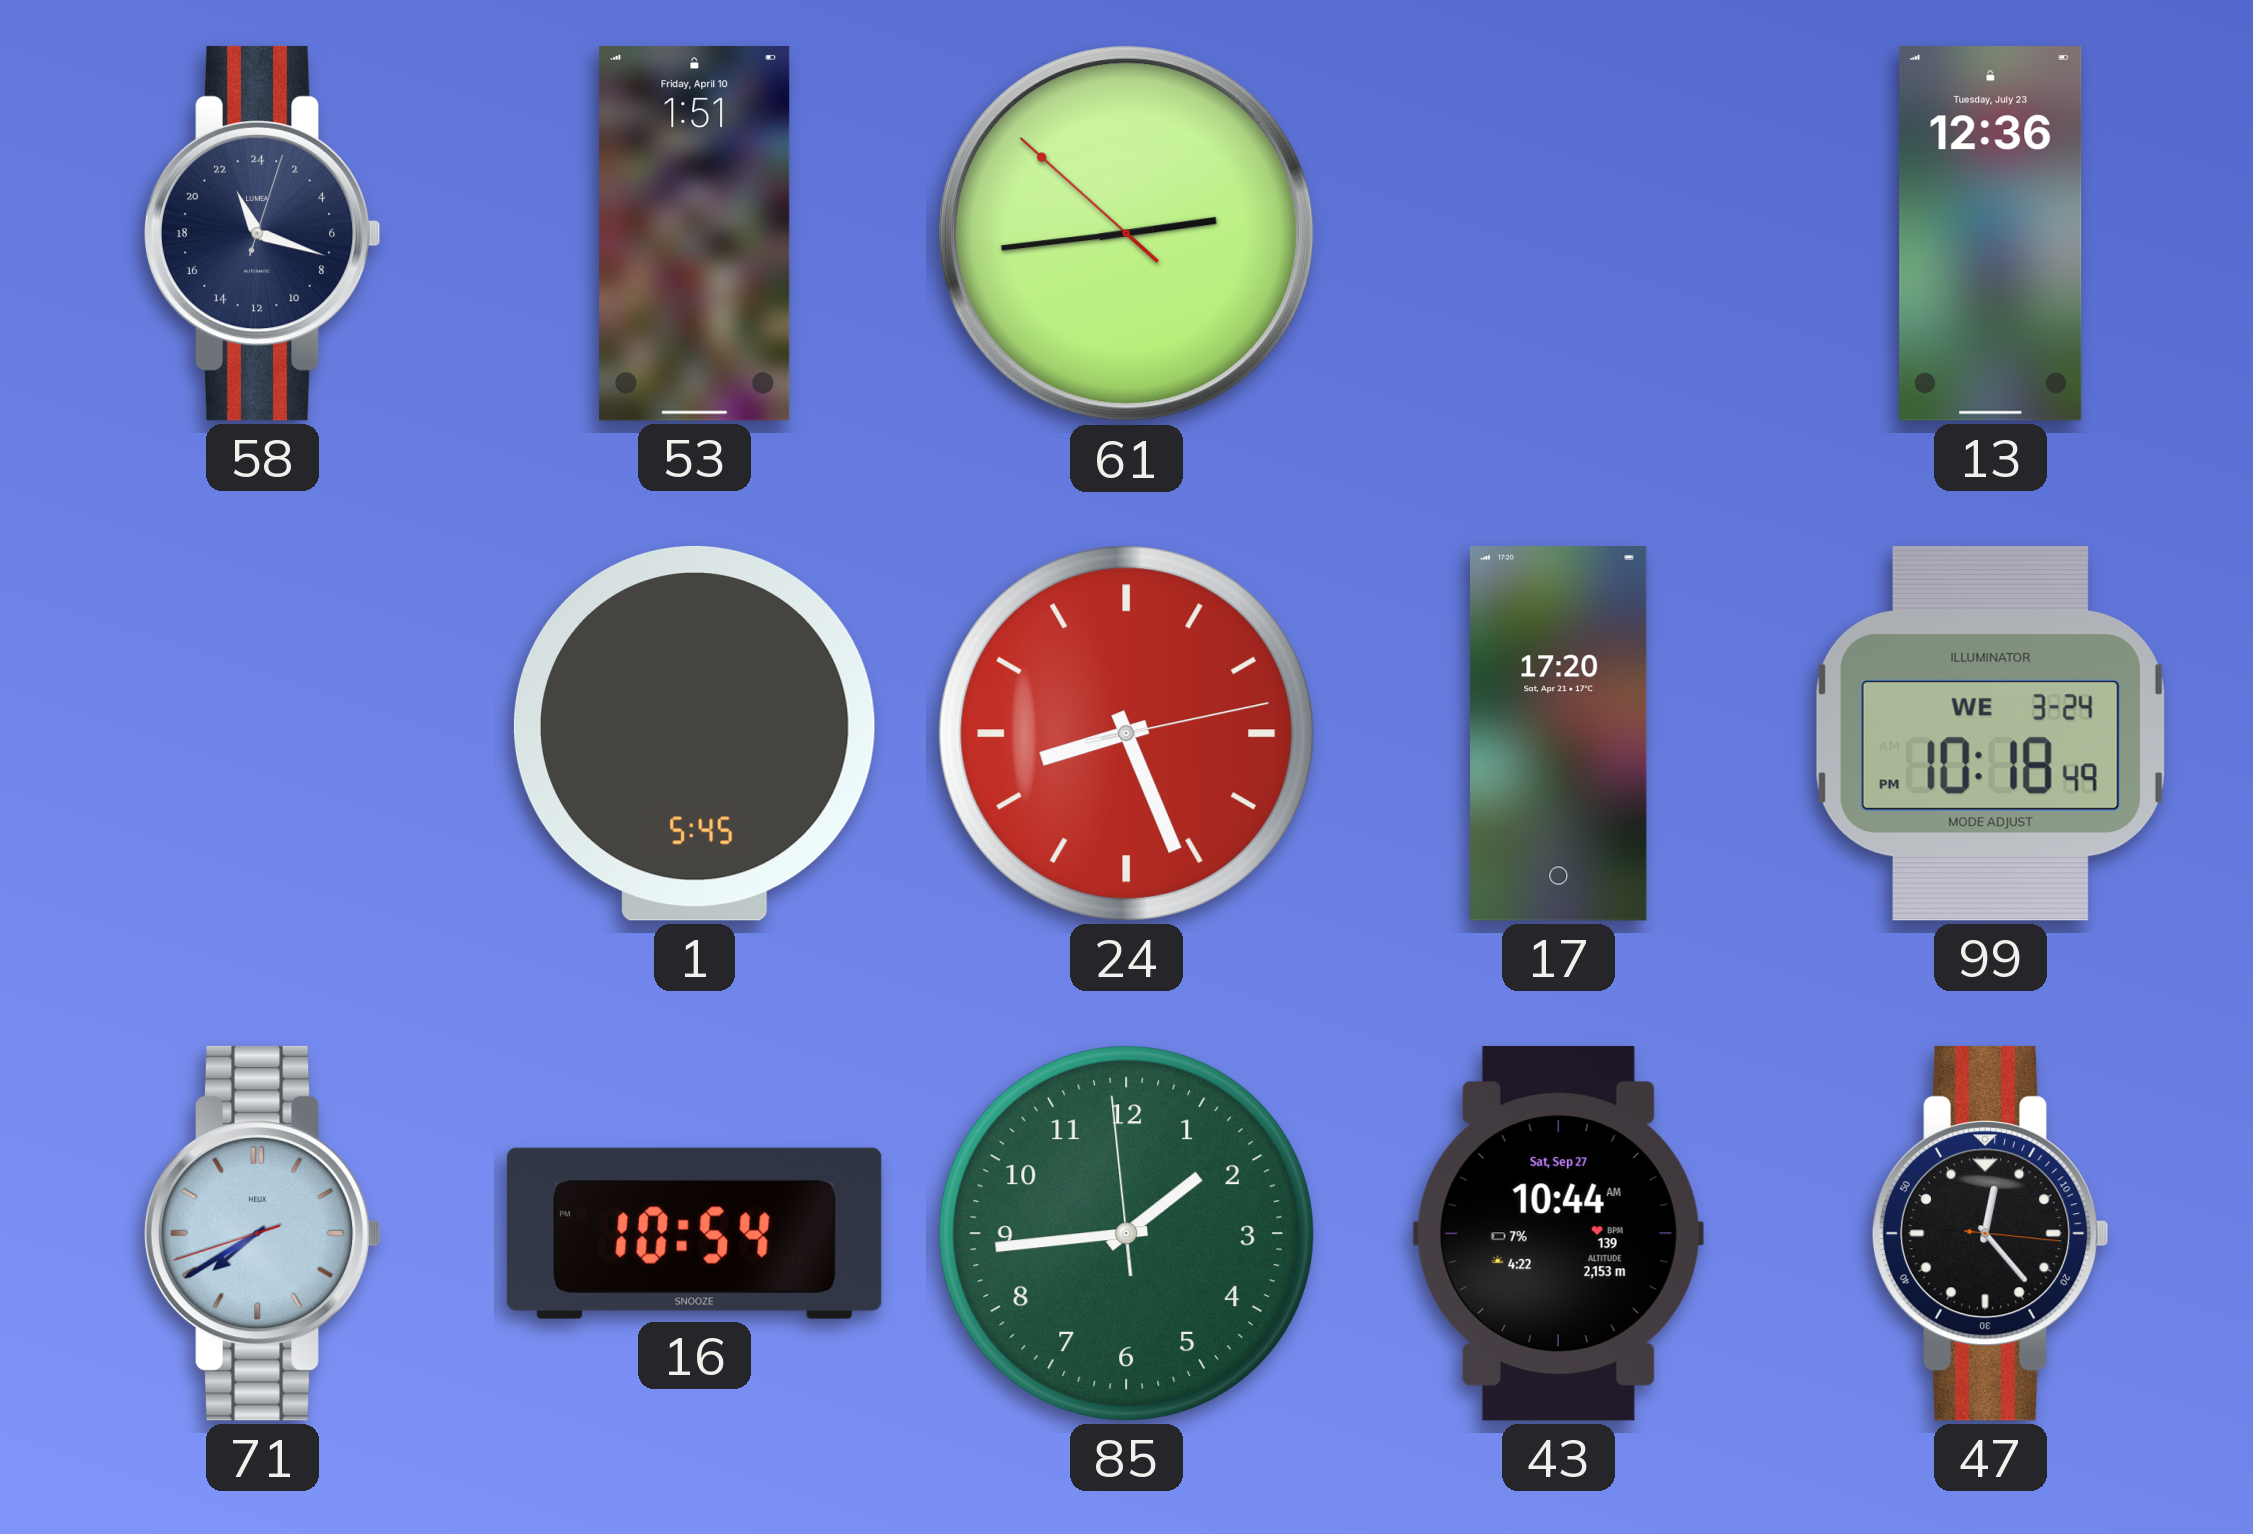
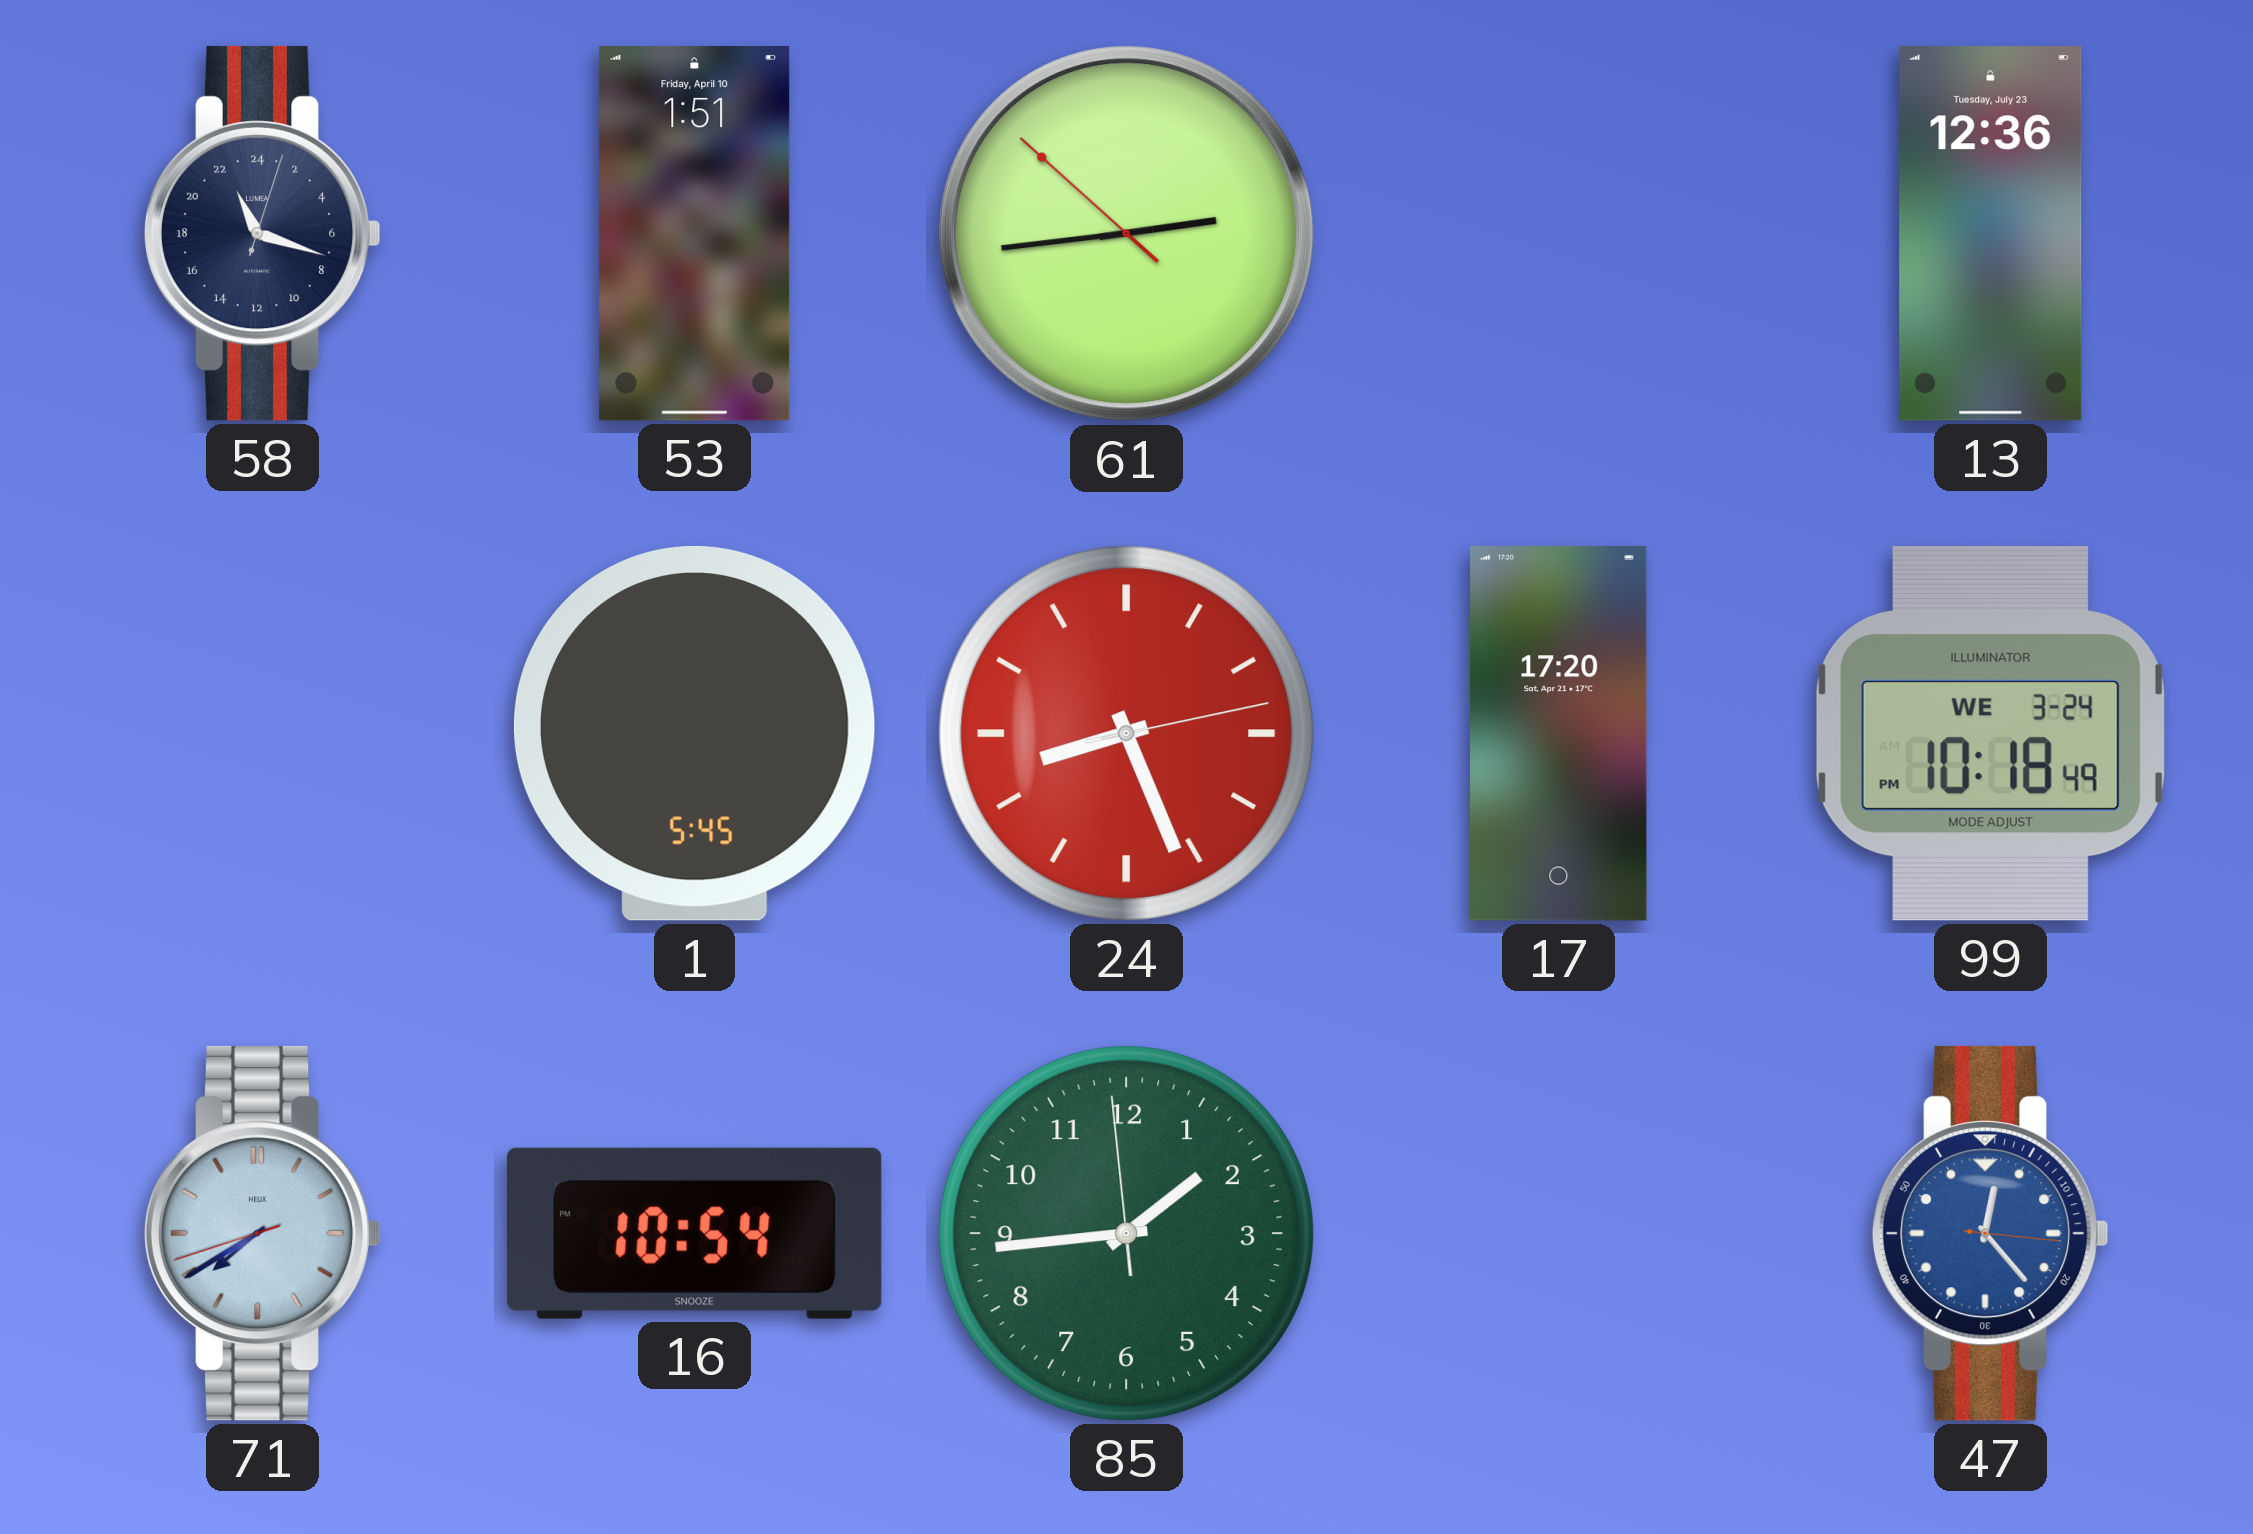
43: 10:44 -> none
47 dial: black -> blue
